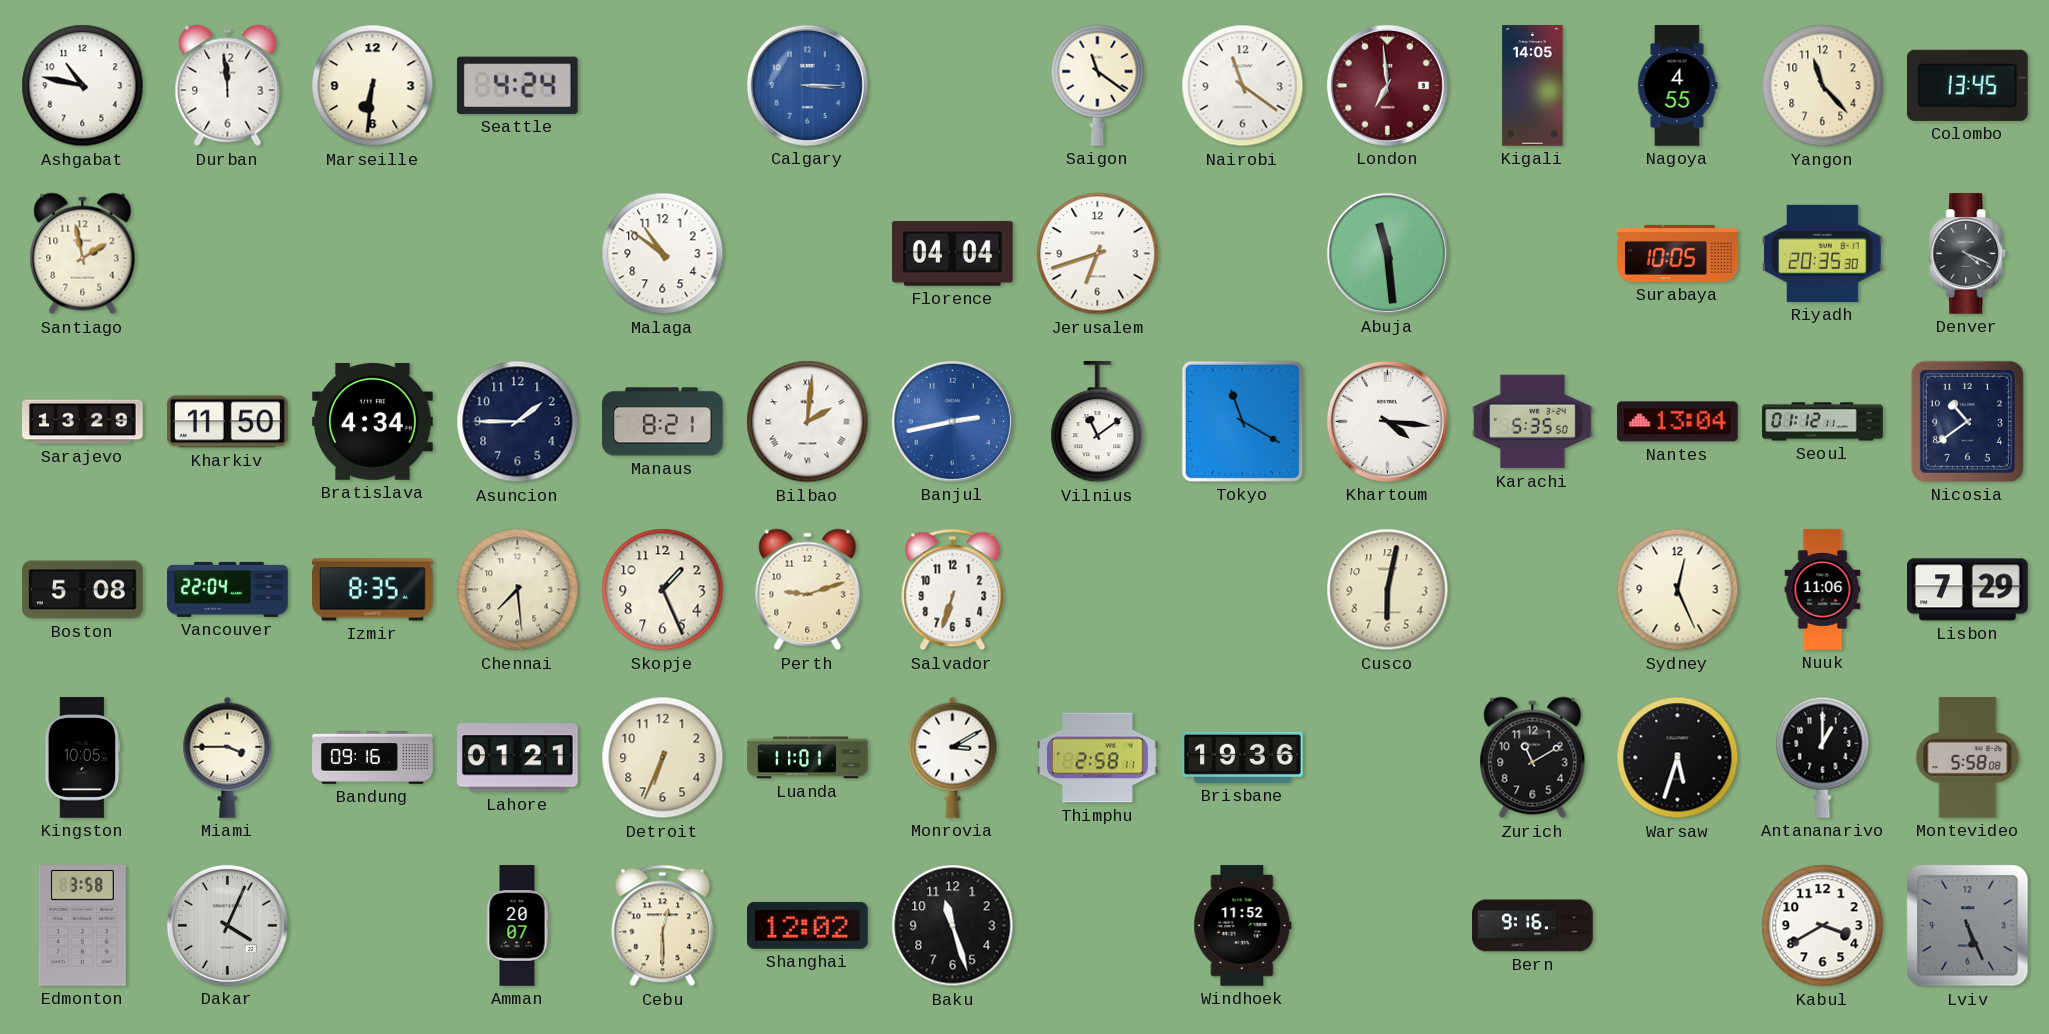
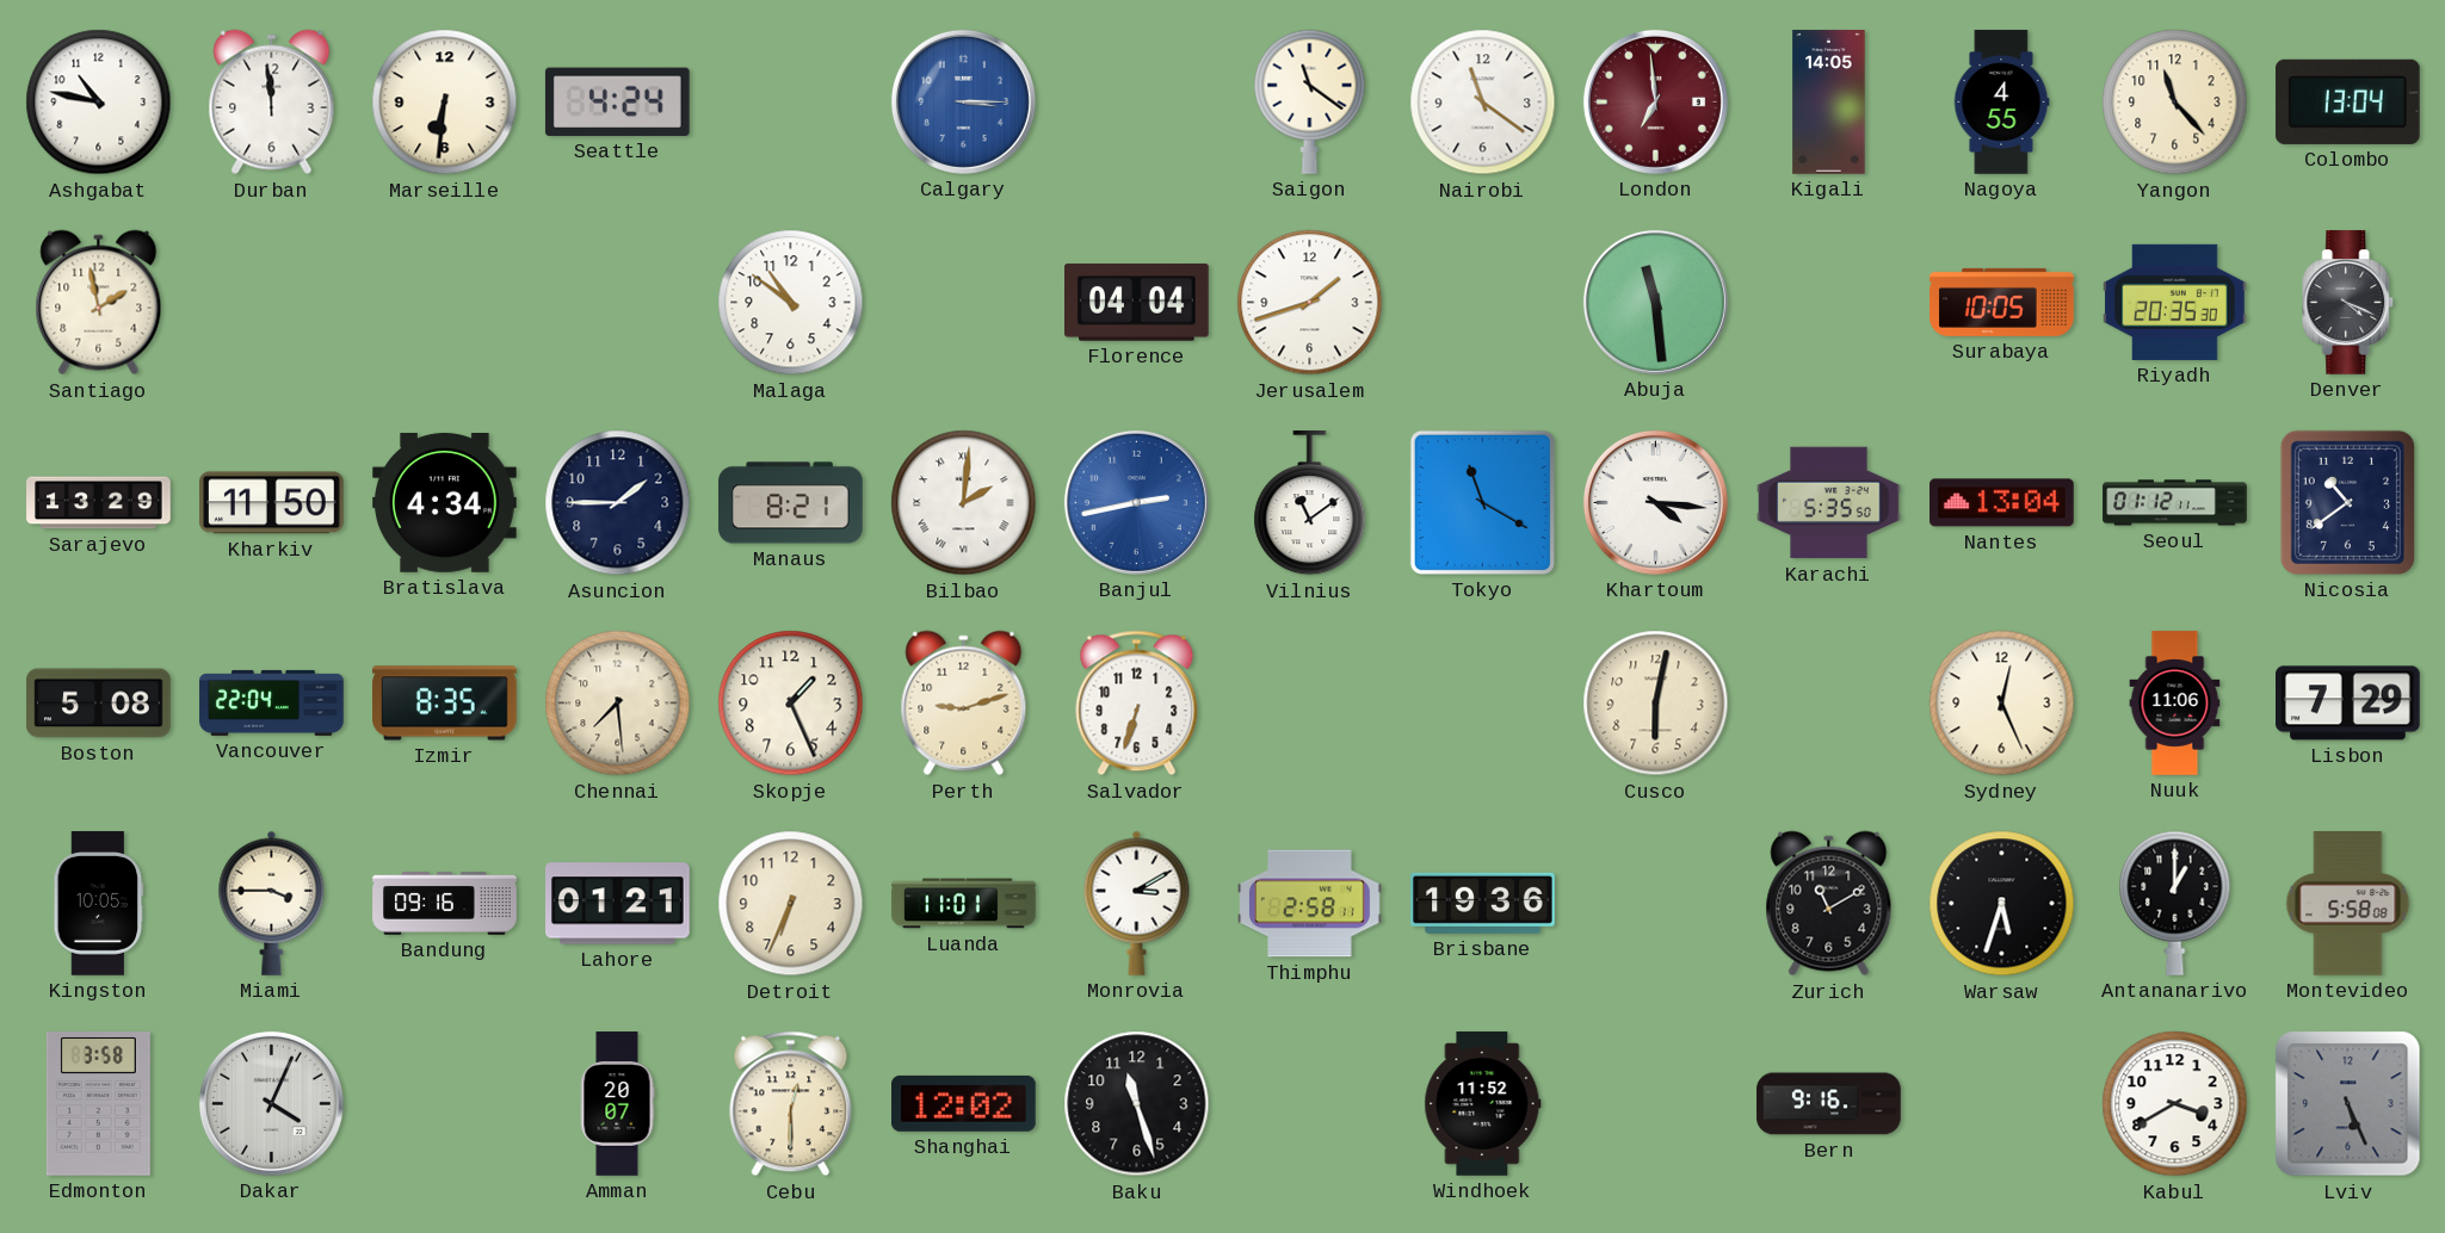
Colombo: 13:45 -> 13:04
Jerusalem: 6:42 -> 1:42
